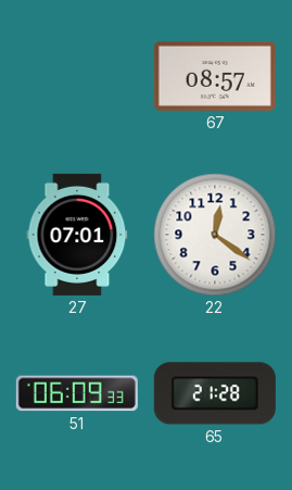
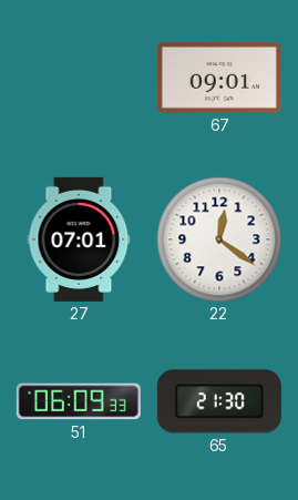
67: 08:57 -> 09:01
65: 21:28 -> 21:30
